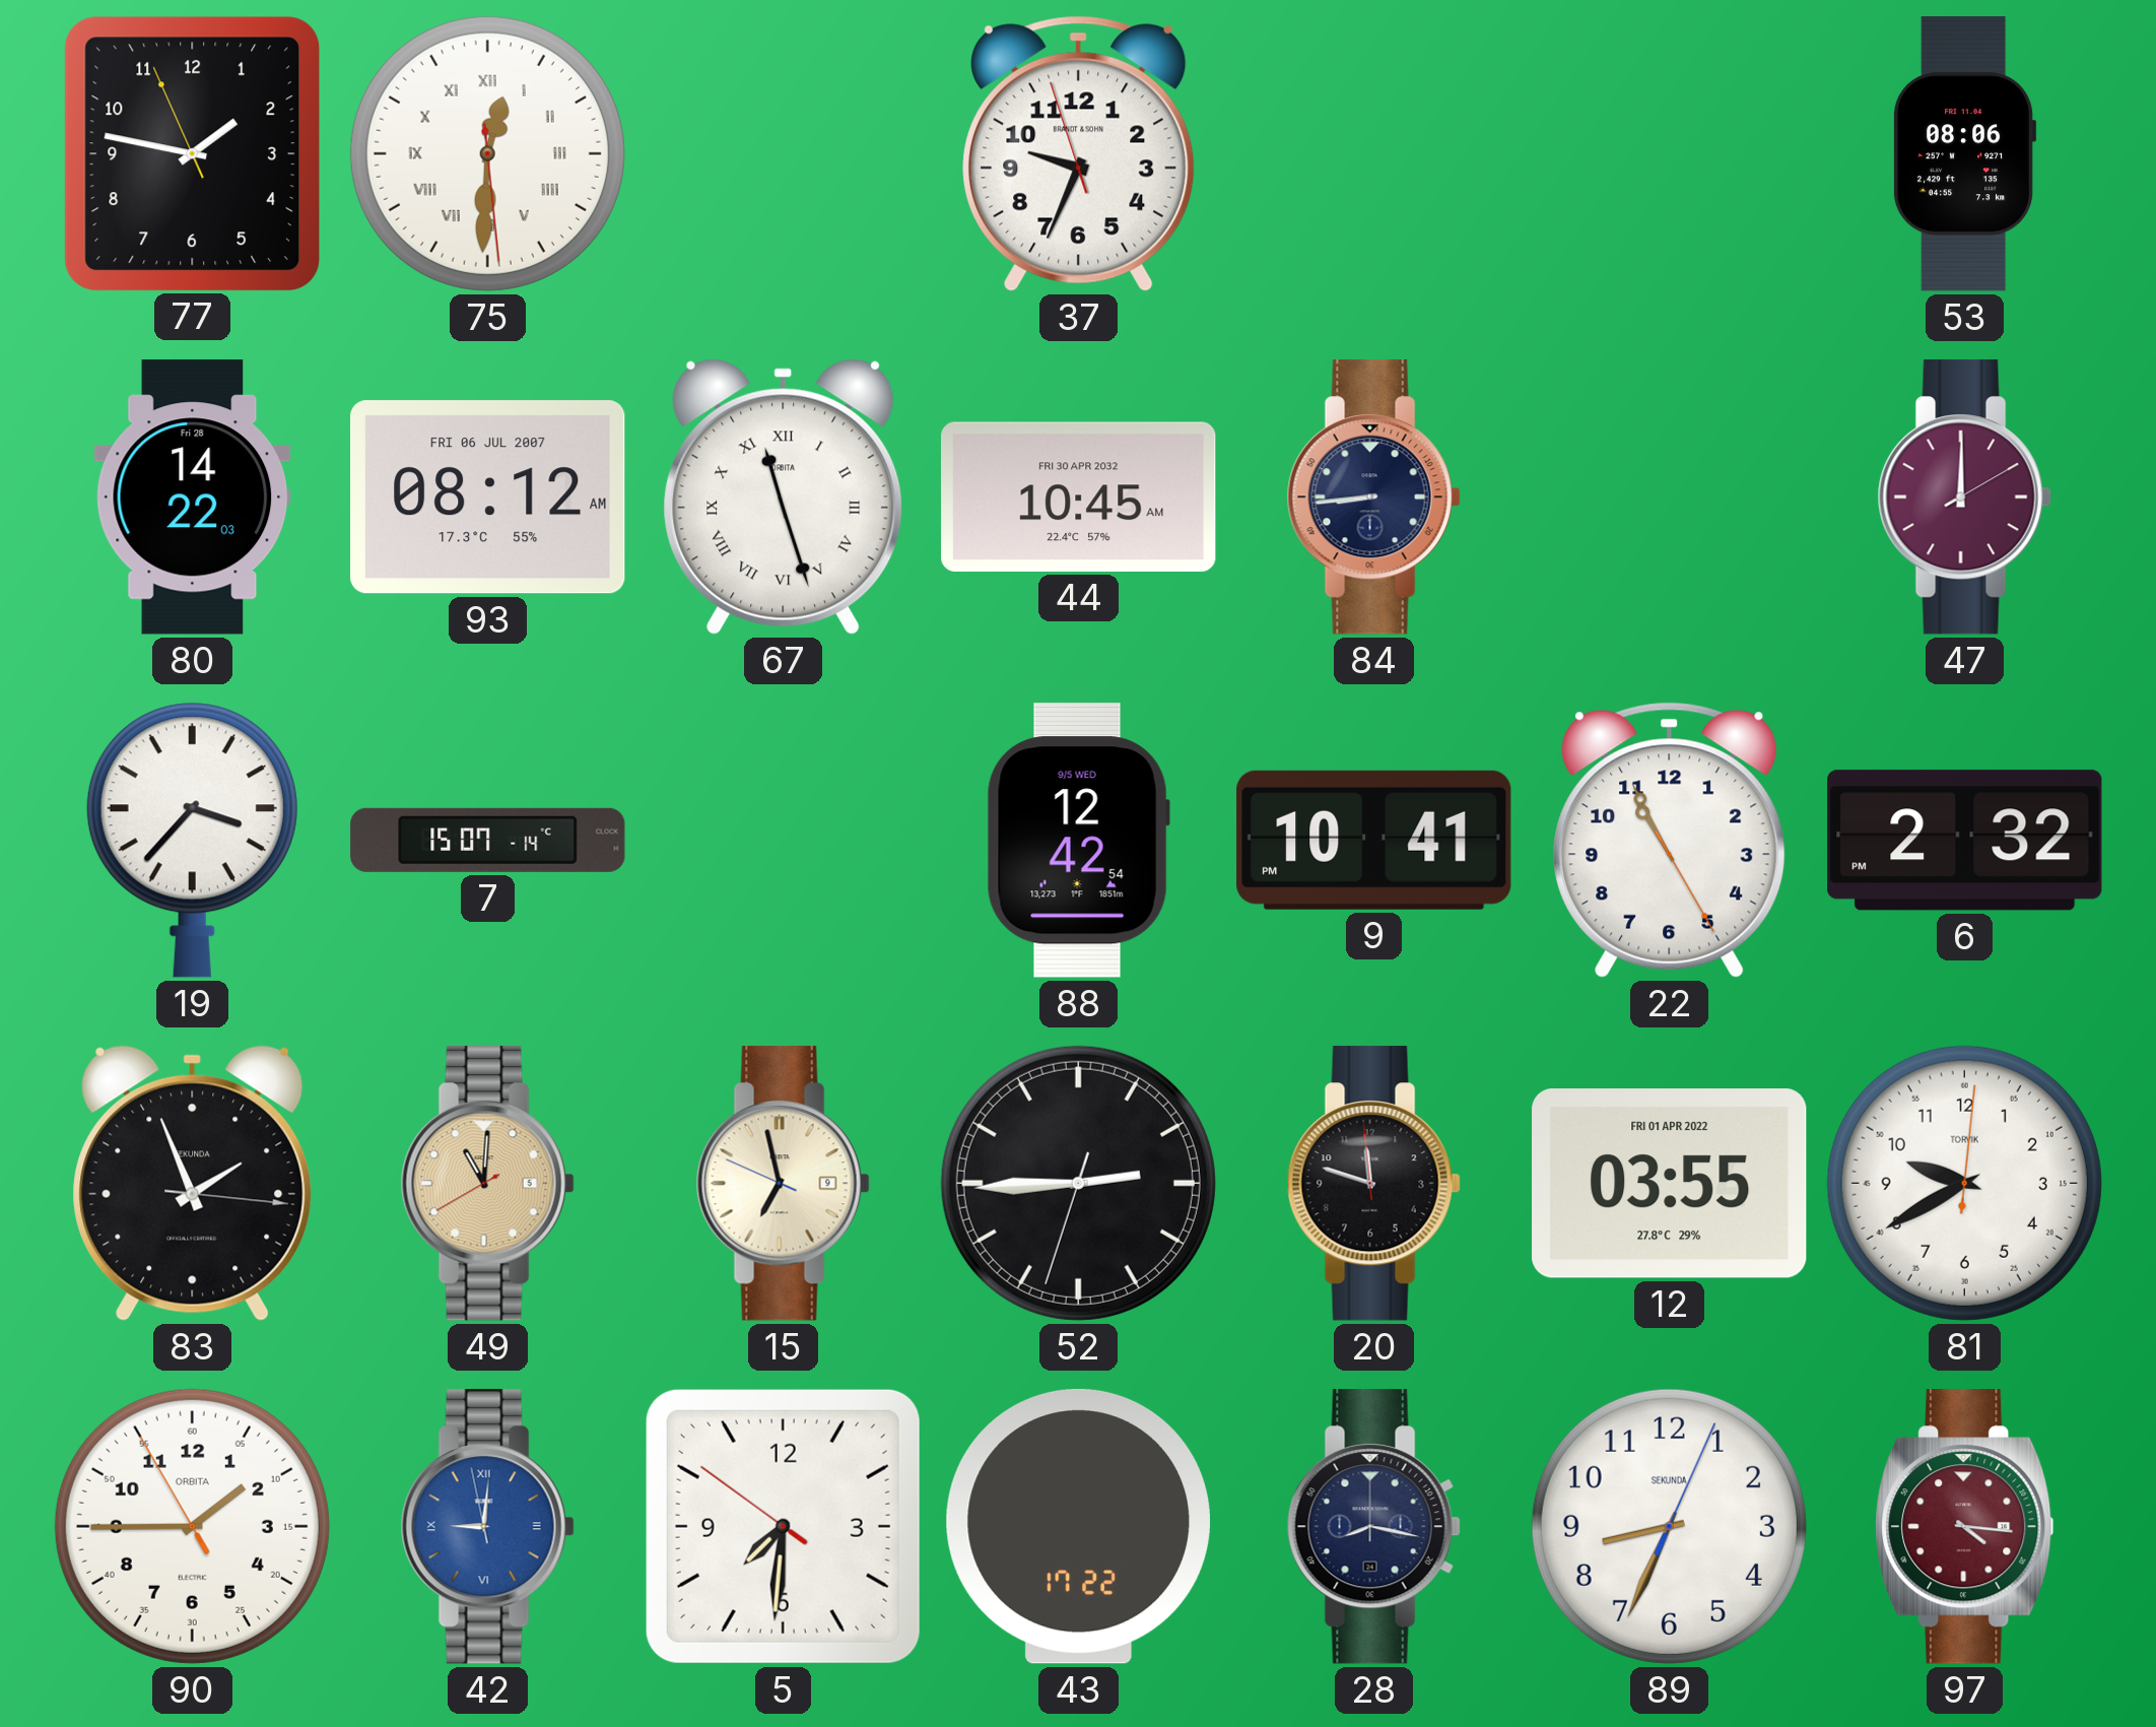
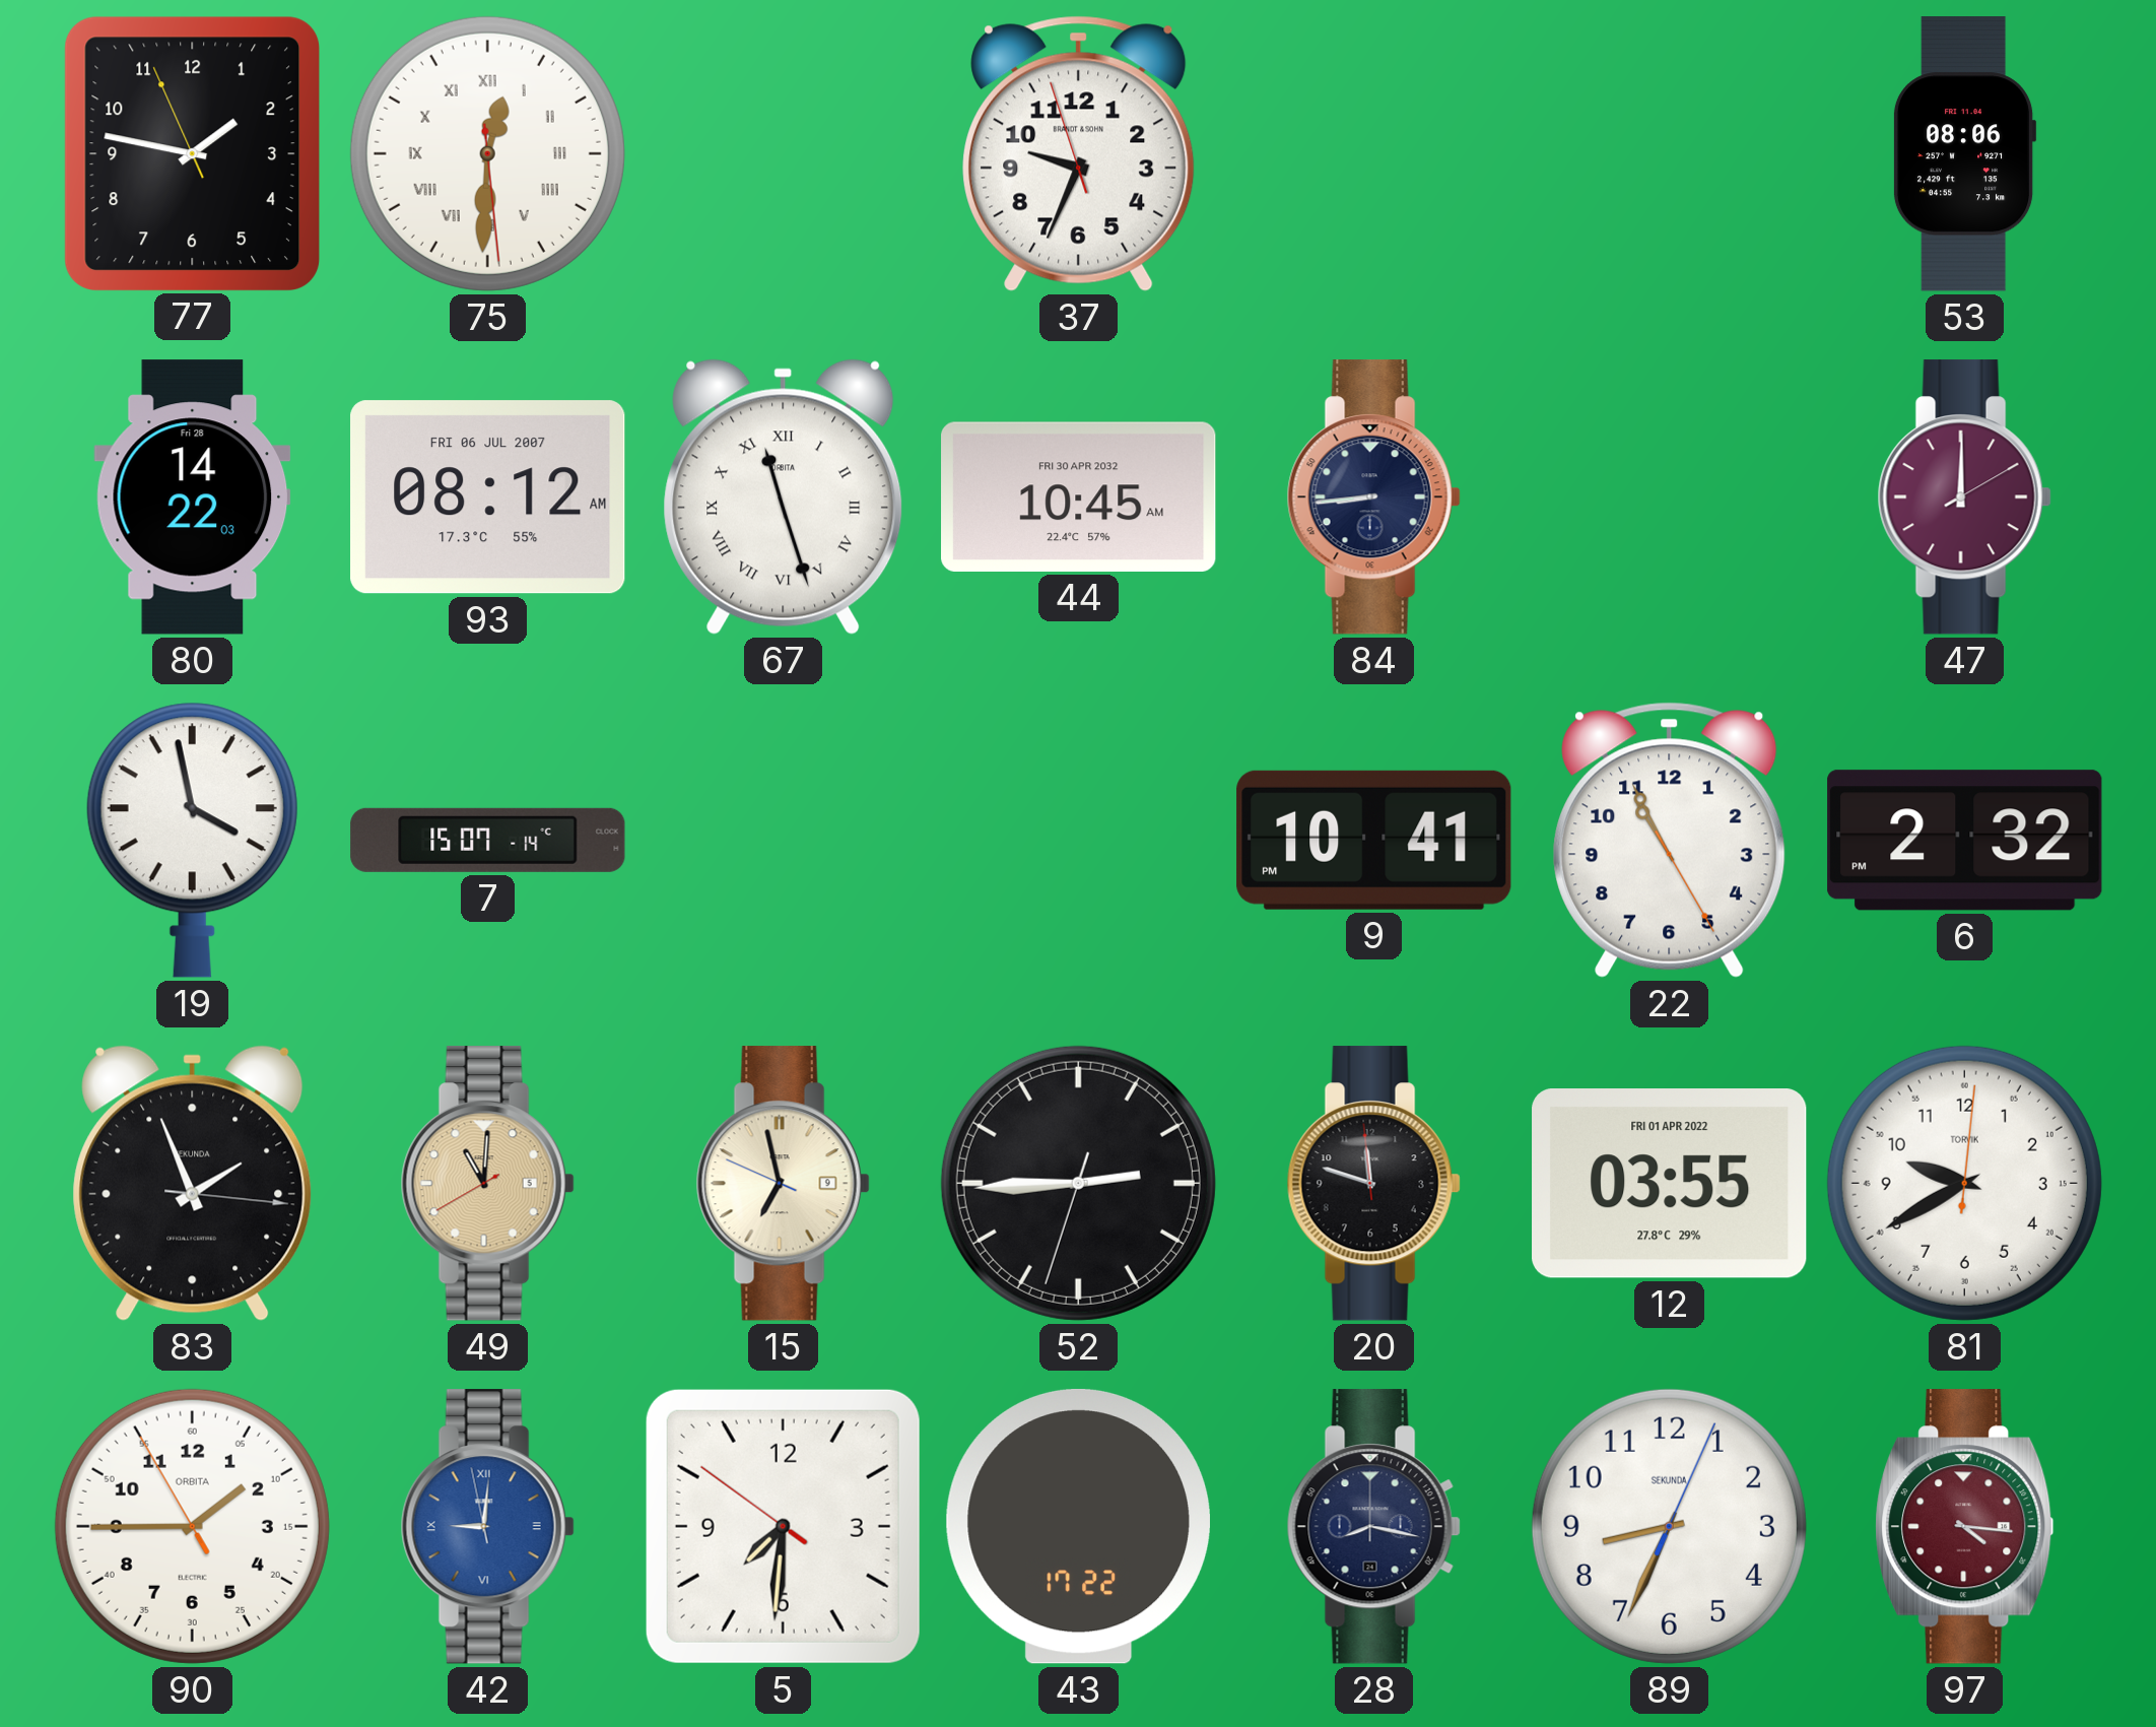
19: 3:37 -> 3:58
88: 12:42 -> none
